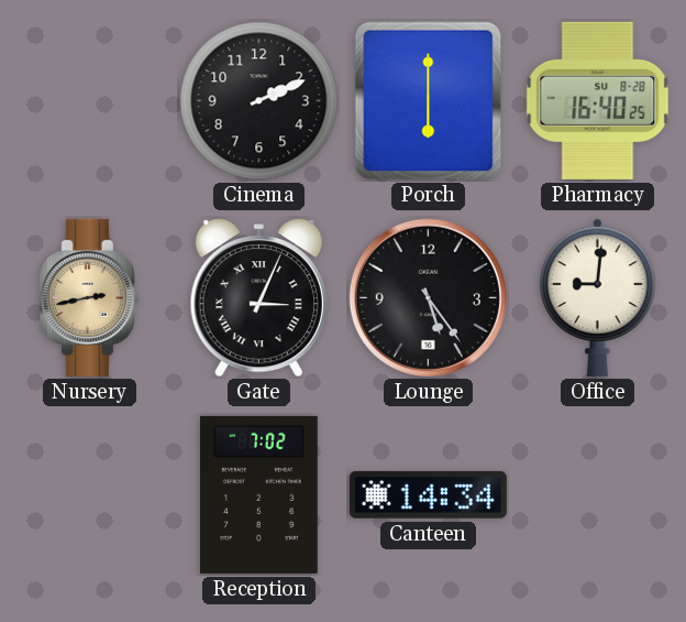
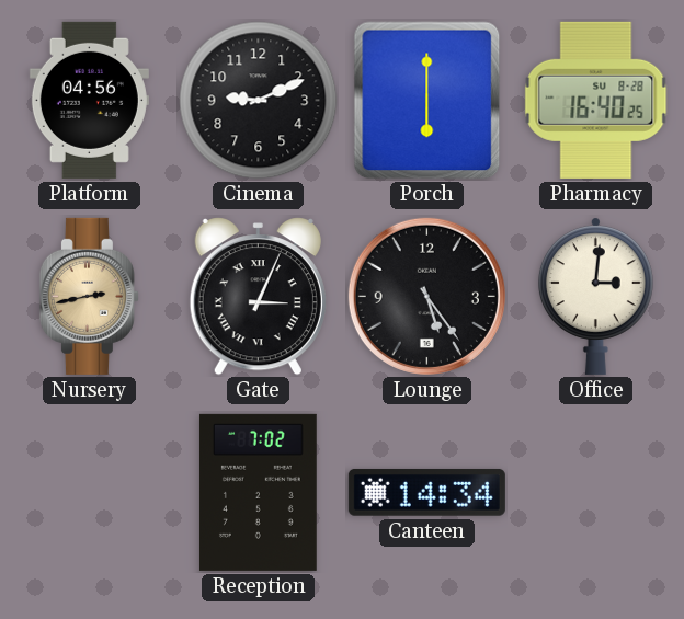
Platform: none -> 04:56
Cinema: 2:11 -> 9:11
Office: 9:01 -> 3:01
